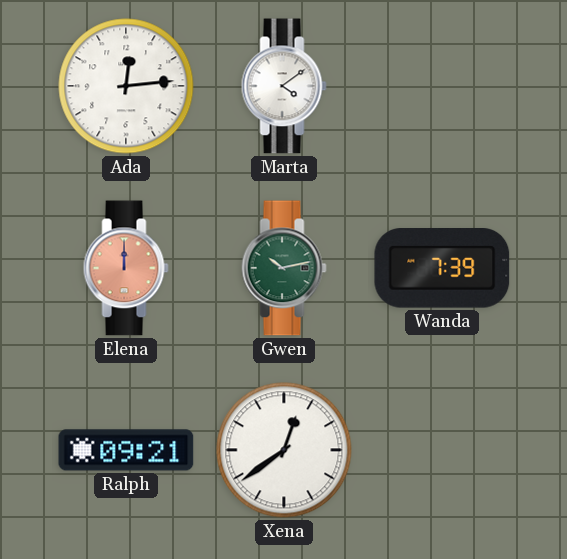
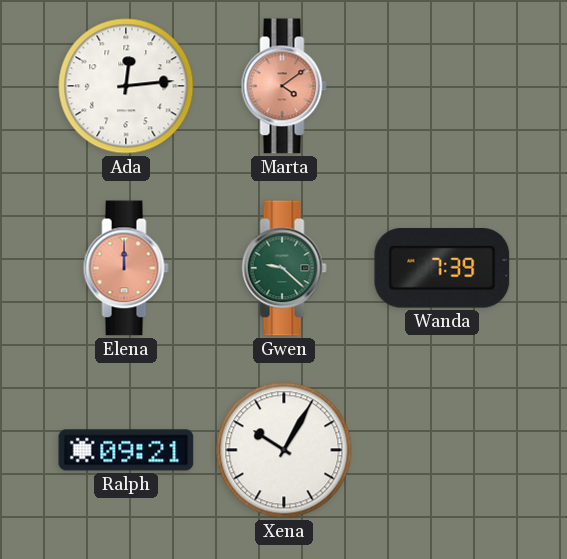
Marta dial: white -> salmon
Gwen: 10:13 -> 9:22
Xena: 12:39 -> 10:05
